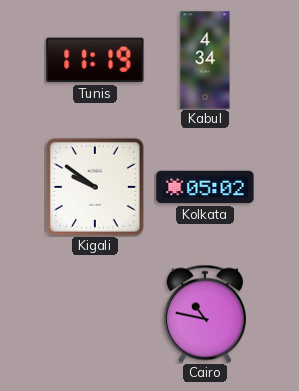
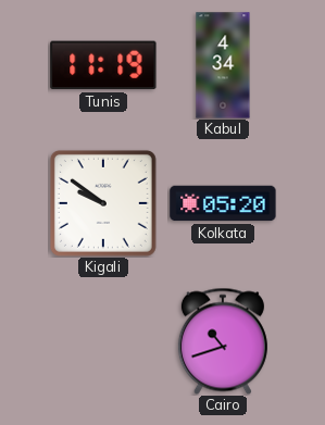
Kolkata: 05:02 -> 05:20
Cairo: 10:47 -> 10:42
